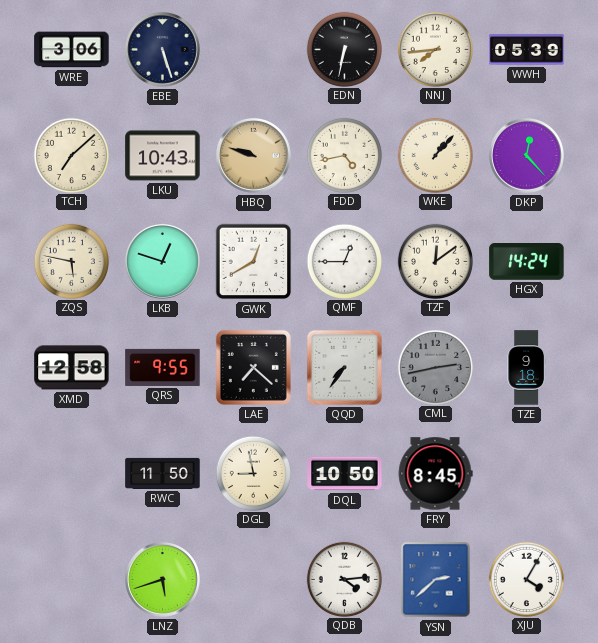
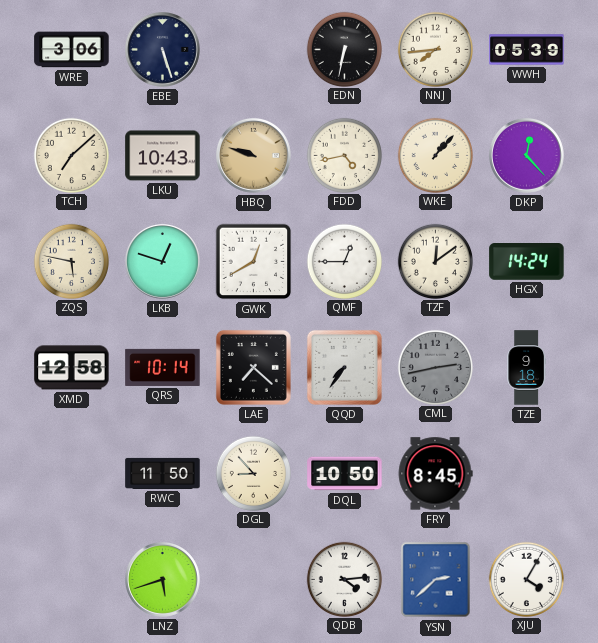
QRS: 9:55 -> 10:14
DGL: 8:58 -> 8:53
